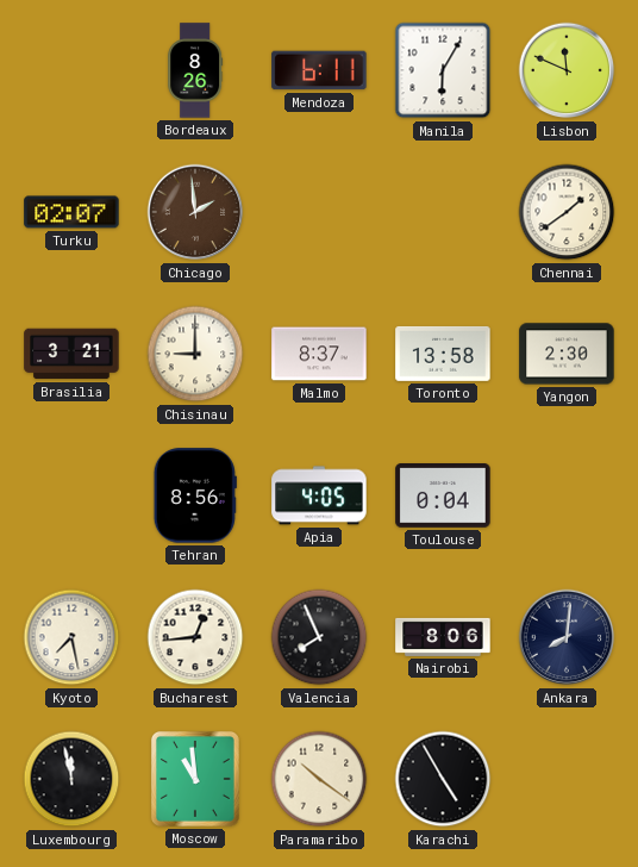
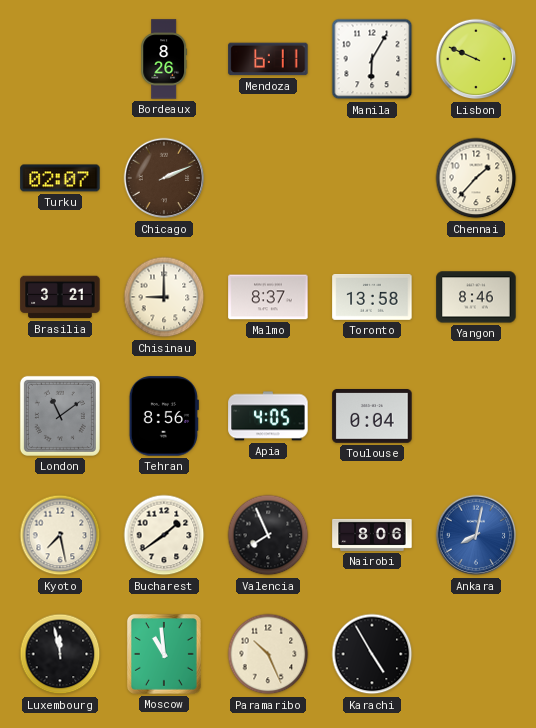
Lisbon: 11:49 -> 9:49
Chicago: 1:59 -> 2:11
Chennai: 1:39 -> 1:37
Yangon: 2:30 -> 8:46
London: none -> 11:09
Bucharest: 12:44 -> 1:39
Ankara: 8:01 -> 8:02
Ankara dial: navy -> blue
Paramaribo: 10:21 -> 10:26
